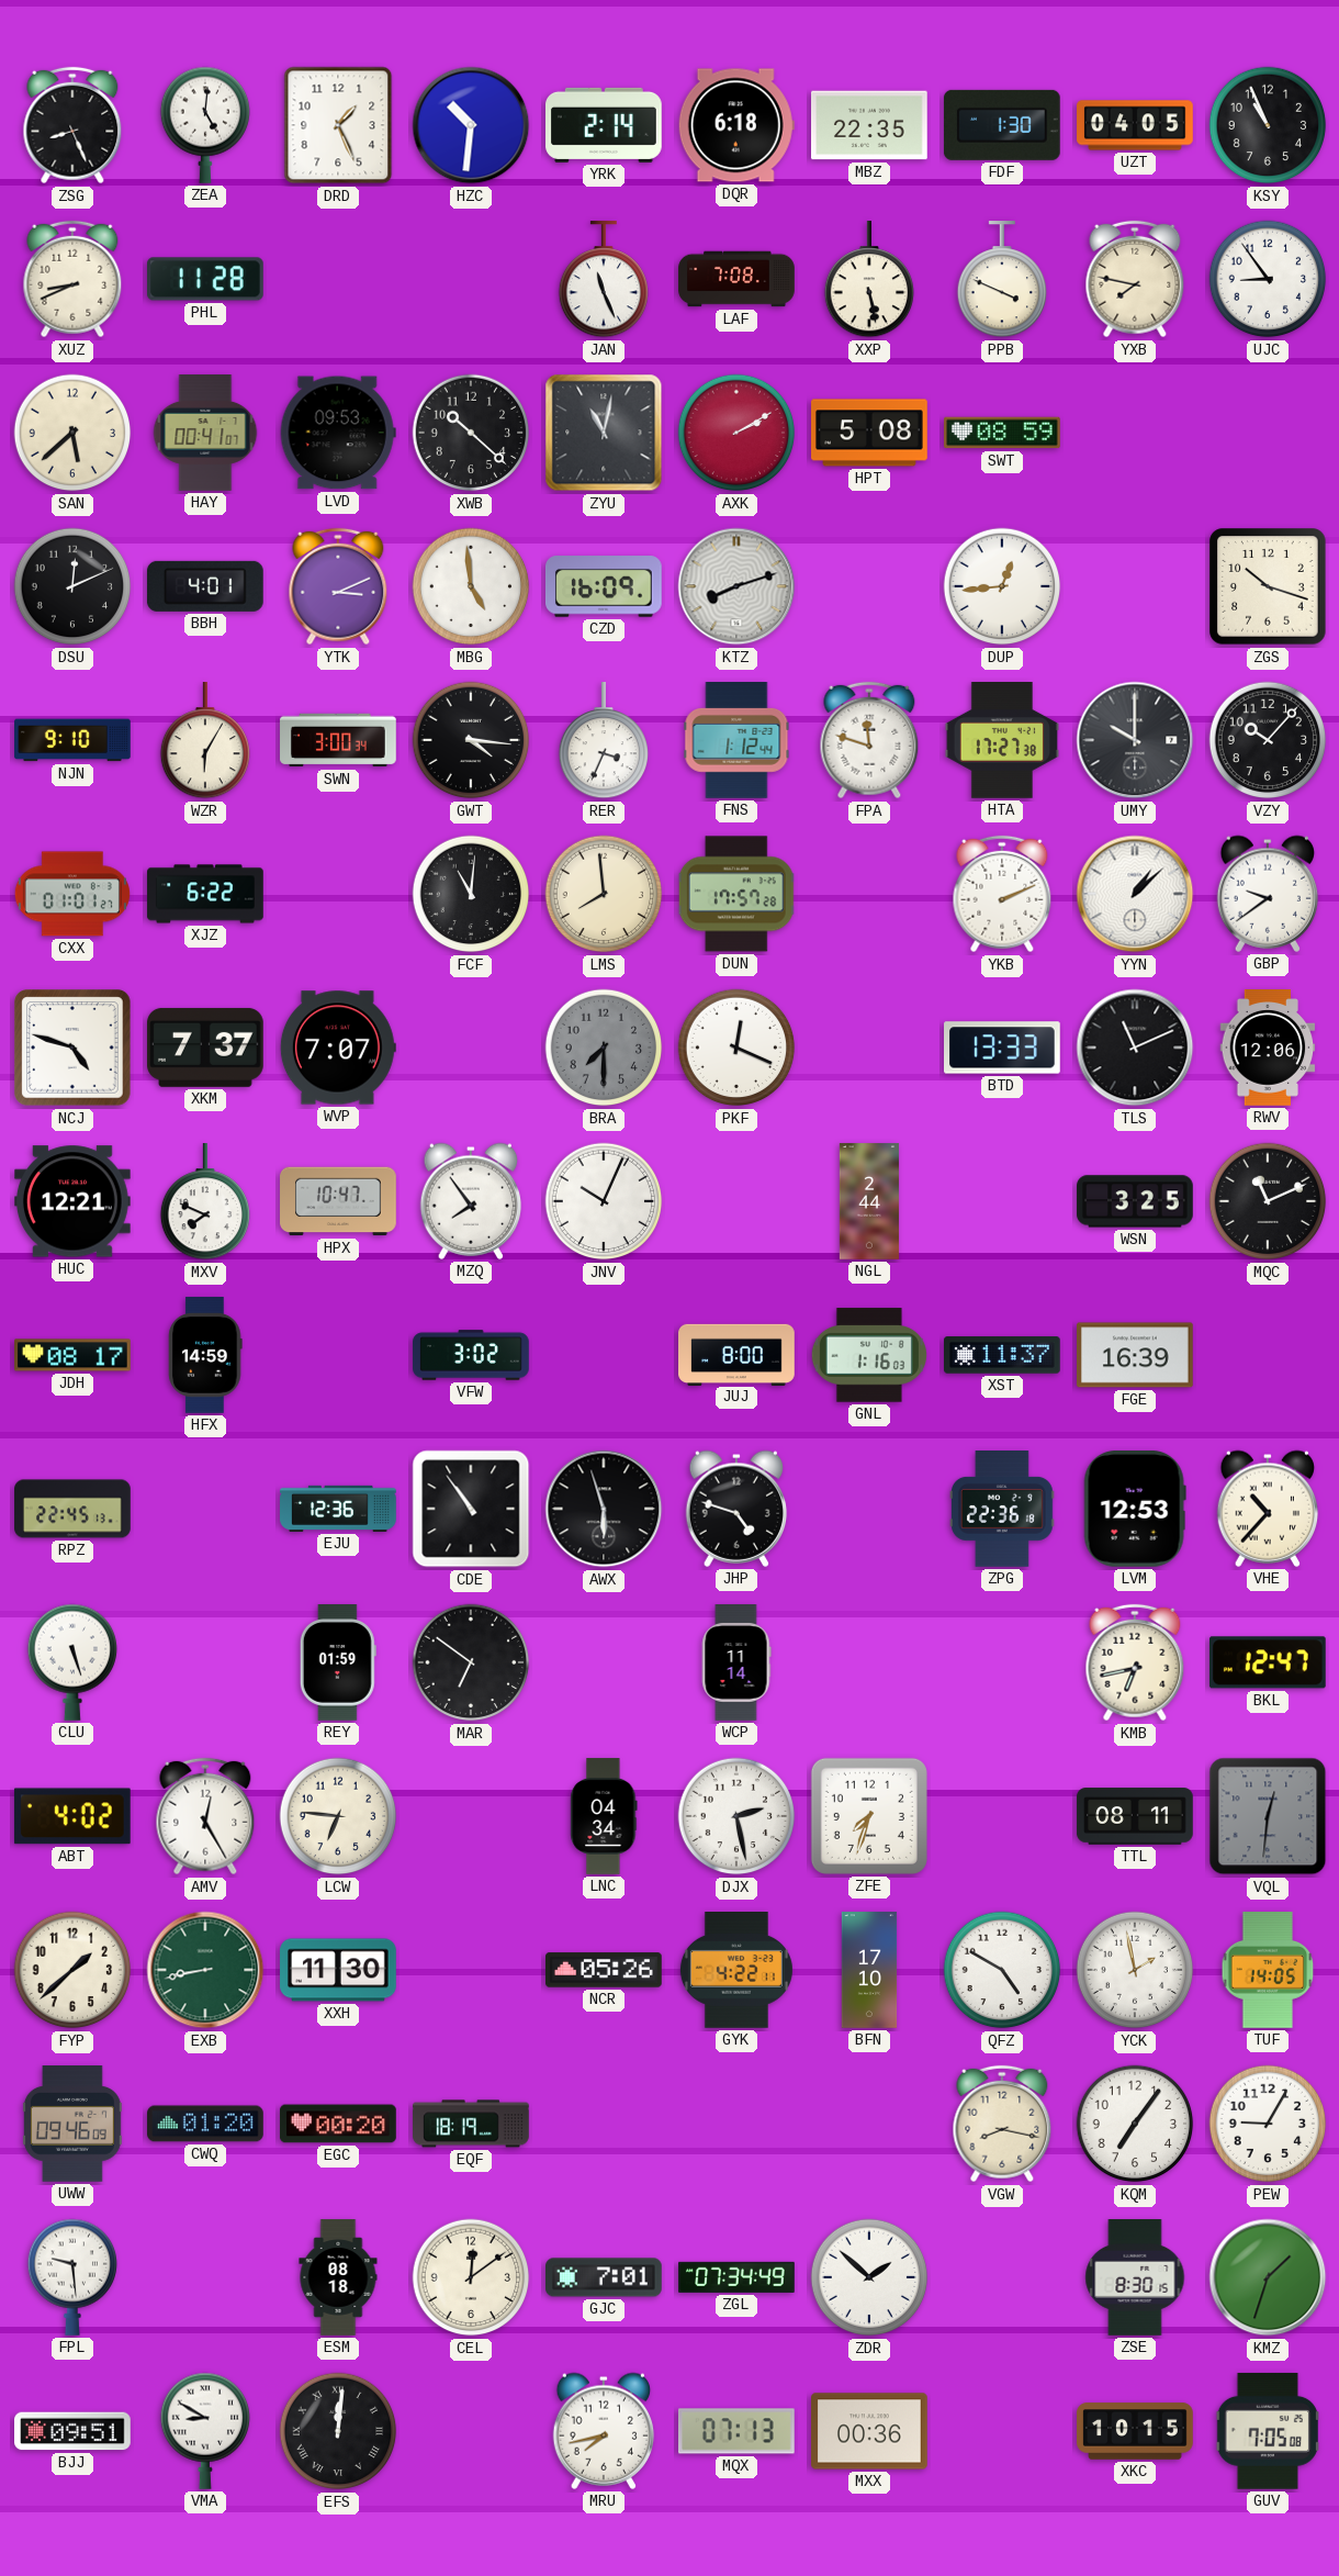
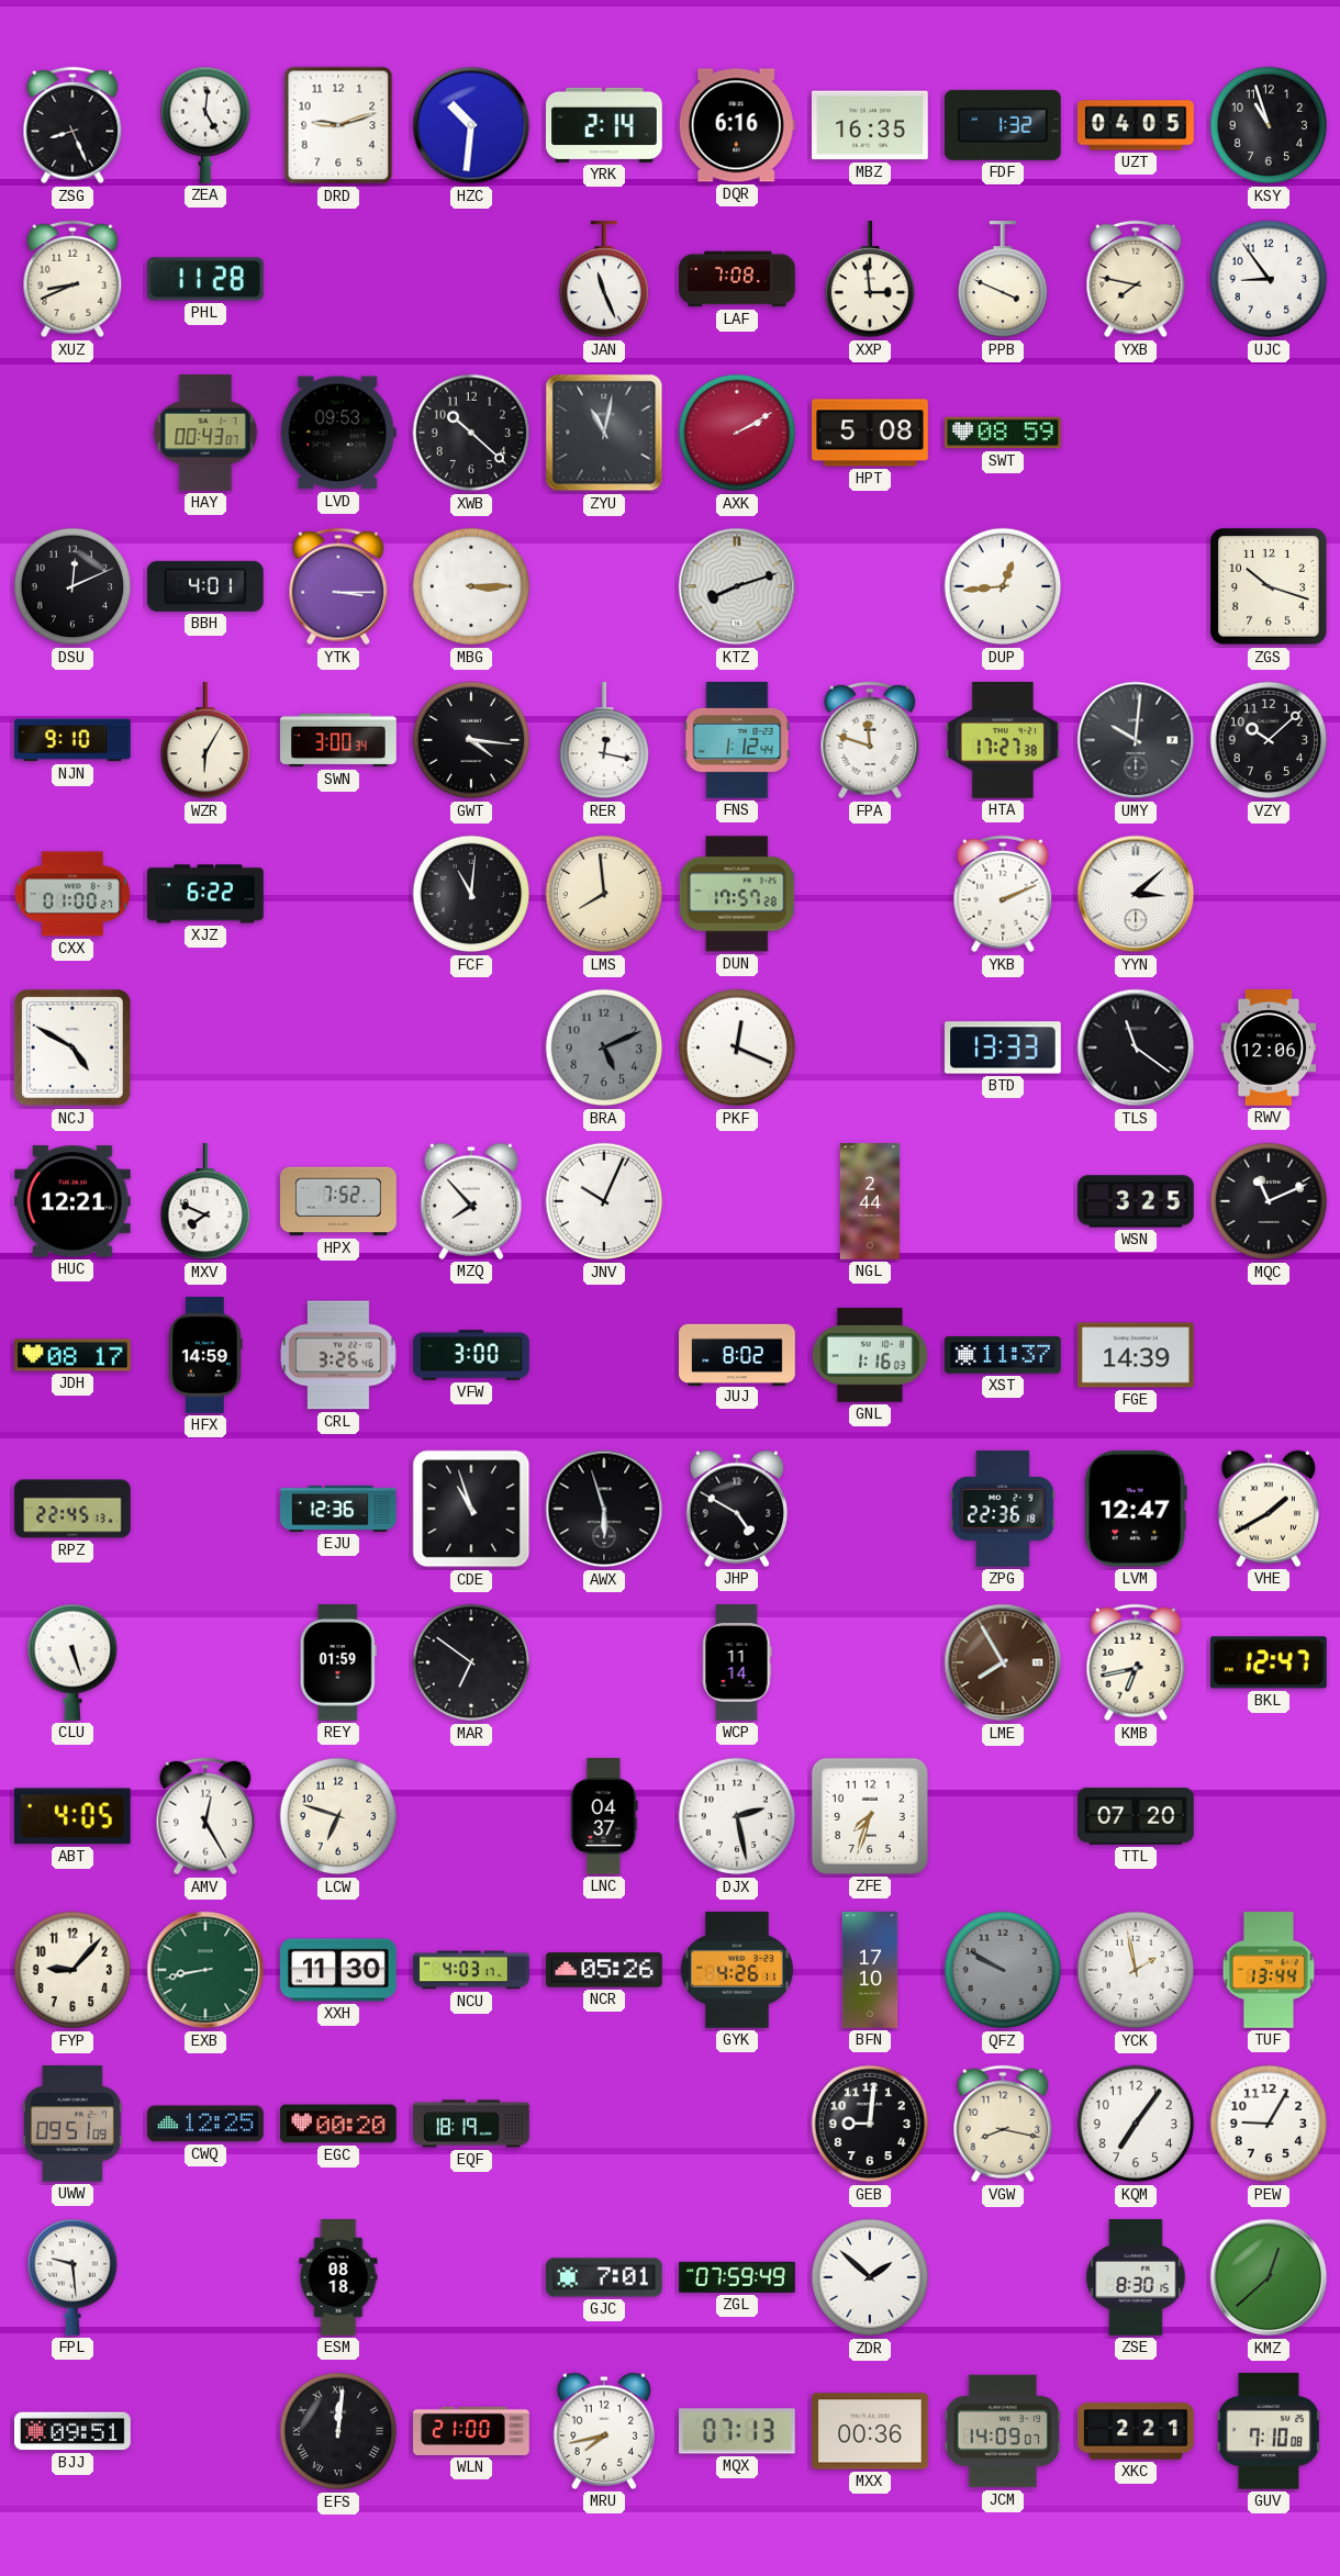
DRD: 1:26 -> 9:12
DQR: 6:18 -> 6:16
MBZ: 22:35 -> 16:35
FDF: 1:30 -> 1:32
KSY: 10:56 -> 10:57
XXP: 5:28 -> 2:59
SAN: 5:38 -> none
HAY: 00:41 -> 00:43
YTK: 3:11 -> 3:15
MBG: 4:59 -> 3:15
CZD: 16:09 -> none
RER: 3:34 -> 12:17
UMY: 10:00 -> 10:01
VZY: 10:07 -> 10:08
CXX: 01:01 -> 01:00
YYN: 1:08 -> 3:08
GBP: 9:39 -> none
NCJ: 4:48 -> 4:50
XKM: 7:37 -> none
WVP: 7:07 -> none
BRA: 7:30 -> 5:11
TLS: 11:11 -> 11:21
HPX: 10:47 -> 7:52
MZQ: 7:54 -> 7:53
CRL: none -> 3:26
VFW: 3:02 -> 3:00
JUJ: 8:00 -> 8:02
FGE: 16:39 -> 14:39
CDE: 10:54 -> 10:57
JHP: 4:48 -> 4:50
LVM: 12:53 -> 12:47
VHE: 10:37 -> 1:40
LME: none -> 7:55
ABT: 4:02 -> 4:05
LCW: 6:46 -> 6:48
LNC: 04:34 -> 04:37
TTL: 08:11 -> 07:20
VQL: 12:31 -> none
FYP: 1:38 -> 9:07
NCU: none -> 4:03
GYK: 4:22 -> 4:26
QFZ: 4:50 -> 9:50
QFZ dial: white -> grey
TUF: 14:05 -> 13:44
UWW: 09:46 -> 09:51
CWQ: 01:20 -> 12:25
GEB: none -> 9:01
CEL: 12:09 -> none
ZGL: 07:34 -> 07:59
KMZ: 1:33 -> 12:38
VMA: 8:50 -> none
WLN: none -> 21:00
JCM: none -> 14:09
XKC: 10:15 -> 2:21
GUV: 7:05 -> 7:10
